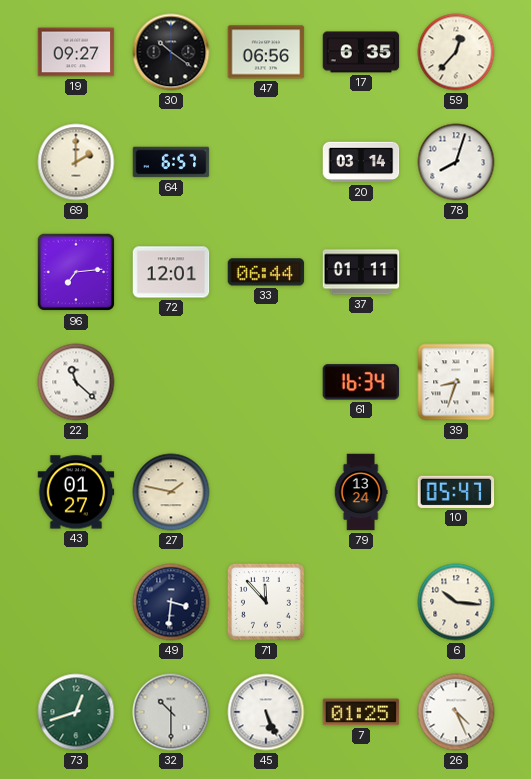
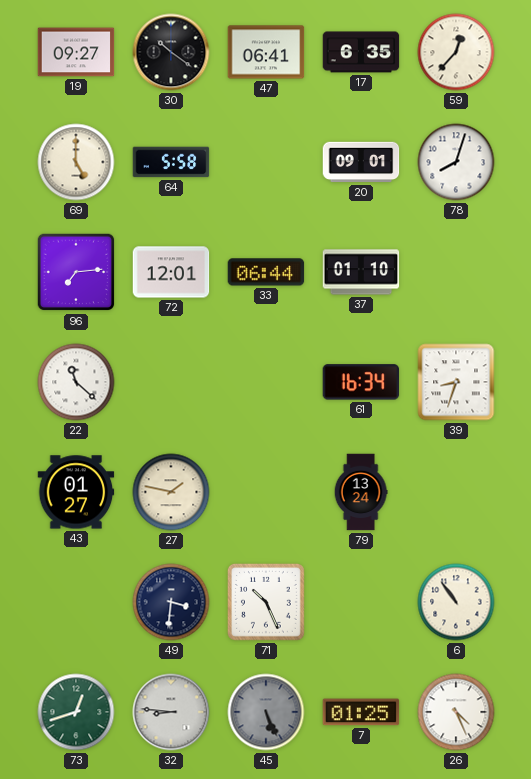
47: 06:56 -> 06:41
69: 2:00 -> 5:00
64: 6:57 -> 5:58
20: 03:14 -> 09:01
37: 01:11 -> 01:10
10: 05:47 -> none
71: 11:53 -> 10:26
6: 10:16 -> 10:54
32: 10:30 -> 8:46
45 dial: white -> grey
